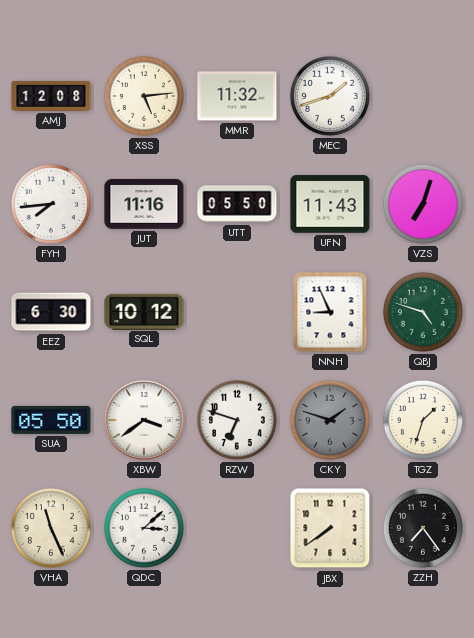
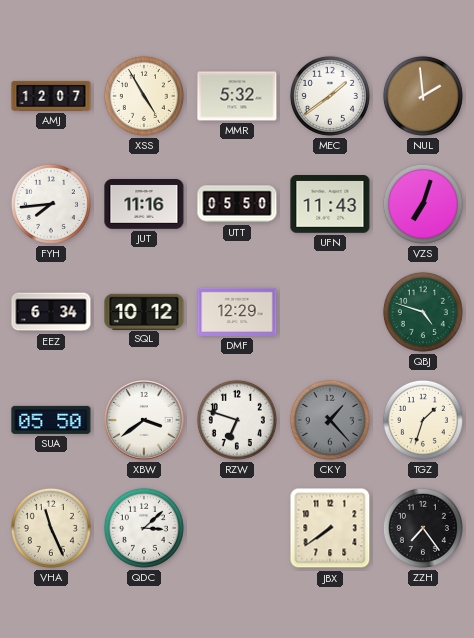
AMJ: 12:08 -> 12:07
XSS: 5:14 -> 4:55
MMR: 11:32 -> 5:32
MEC: 1:42 -> 1:39
NUL: none -> 1:59
EEZ: 6:30 -> 6:34
DMF: none -> 12:29
NNH: 8:56 -> none
CKY: 1:48 -> 1:23
